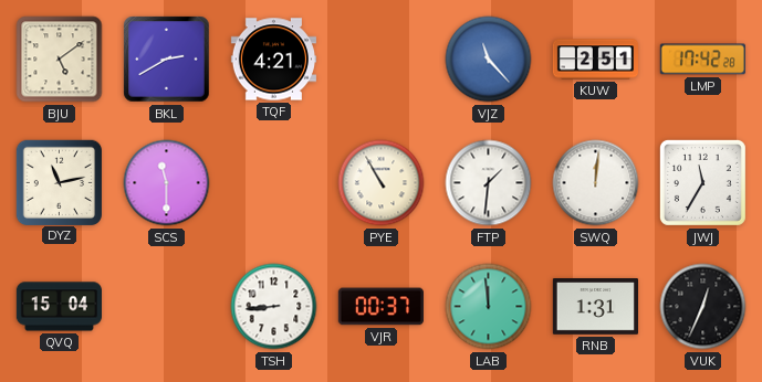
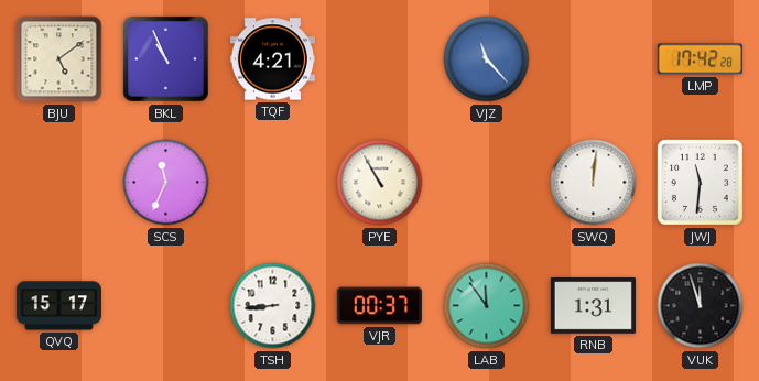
BKL: 2:40 -> 10:56
KUW: 2:51 -> none
DYZ: 11:13 -> none
SCS: 11:30 -> 11:34
FTP: 1:31 -> none
JWJ: 11:35 -> 11:31
QVQ: 15:04 -> 15:17
LAB: 11:59 -> 11:54
VUK: 12:34 -> 11:57
